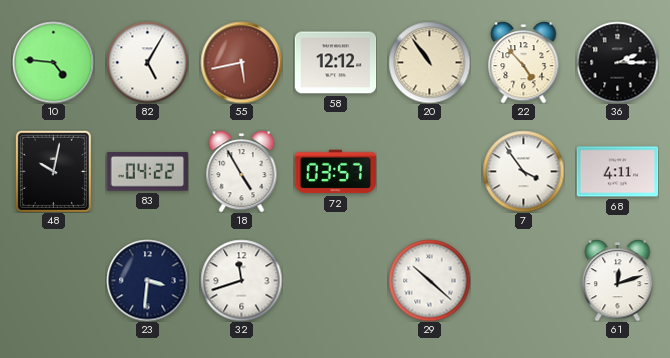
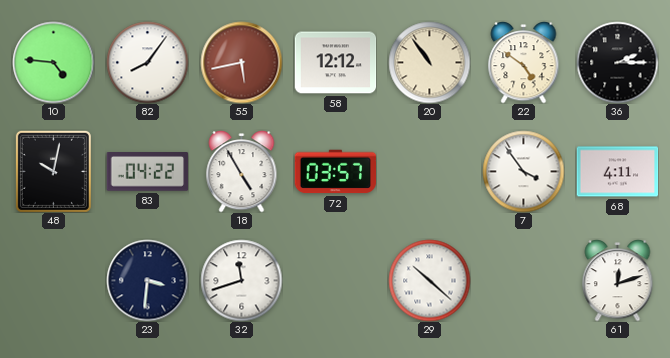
82: 5:05 -> 8:06
22: 4:53 -> 4:51
